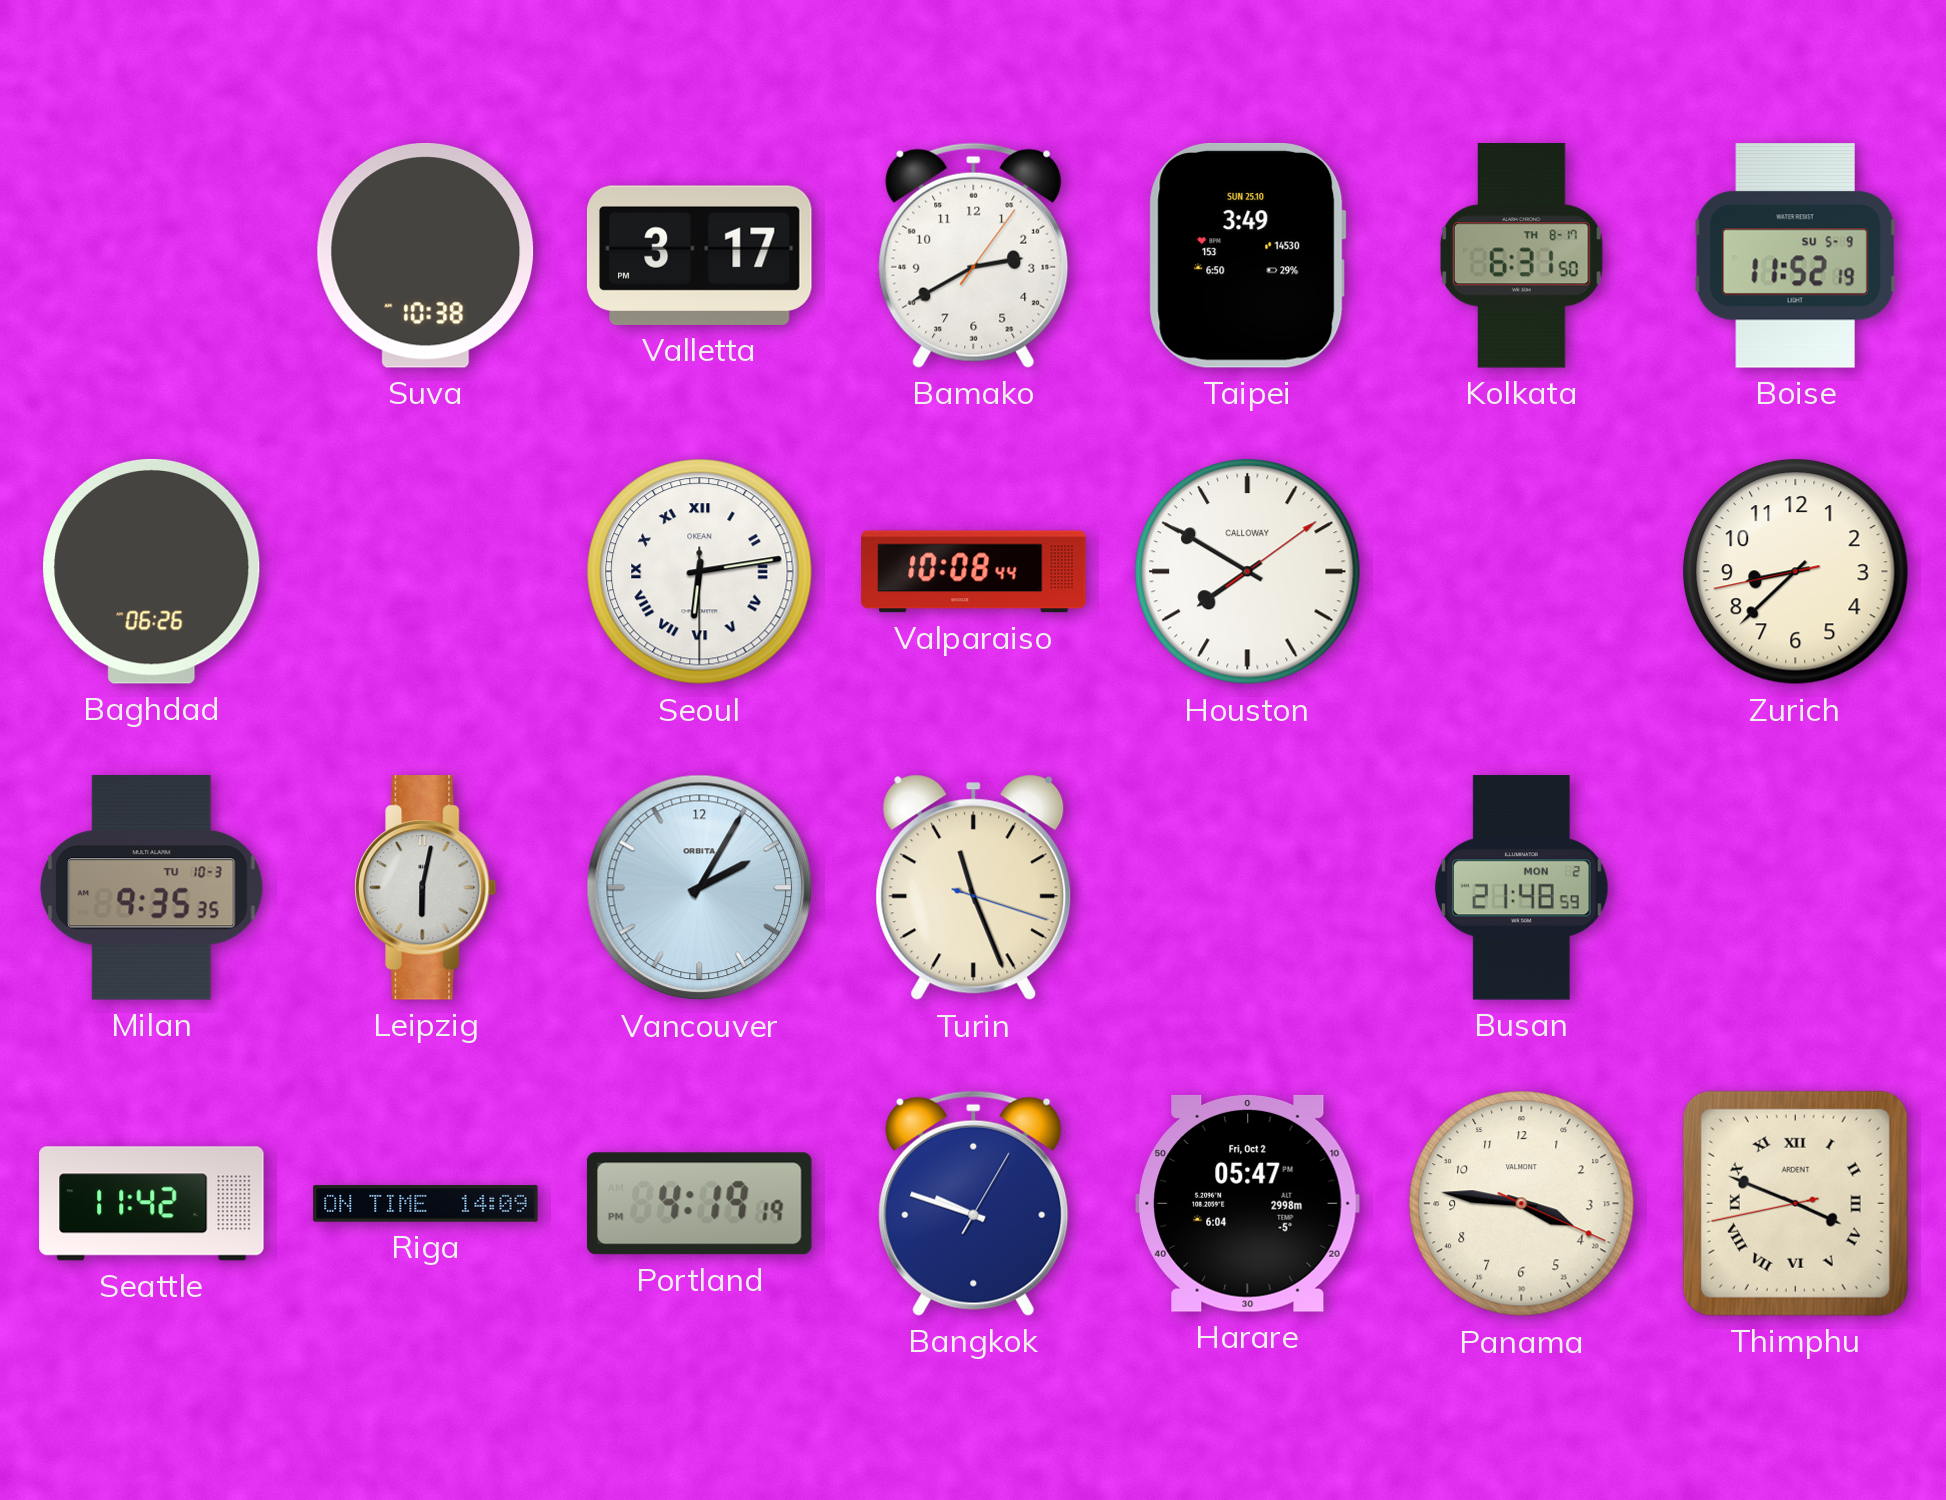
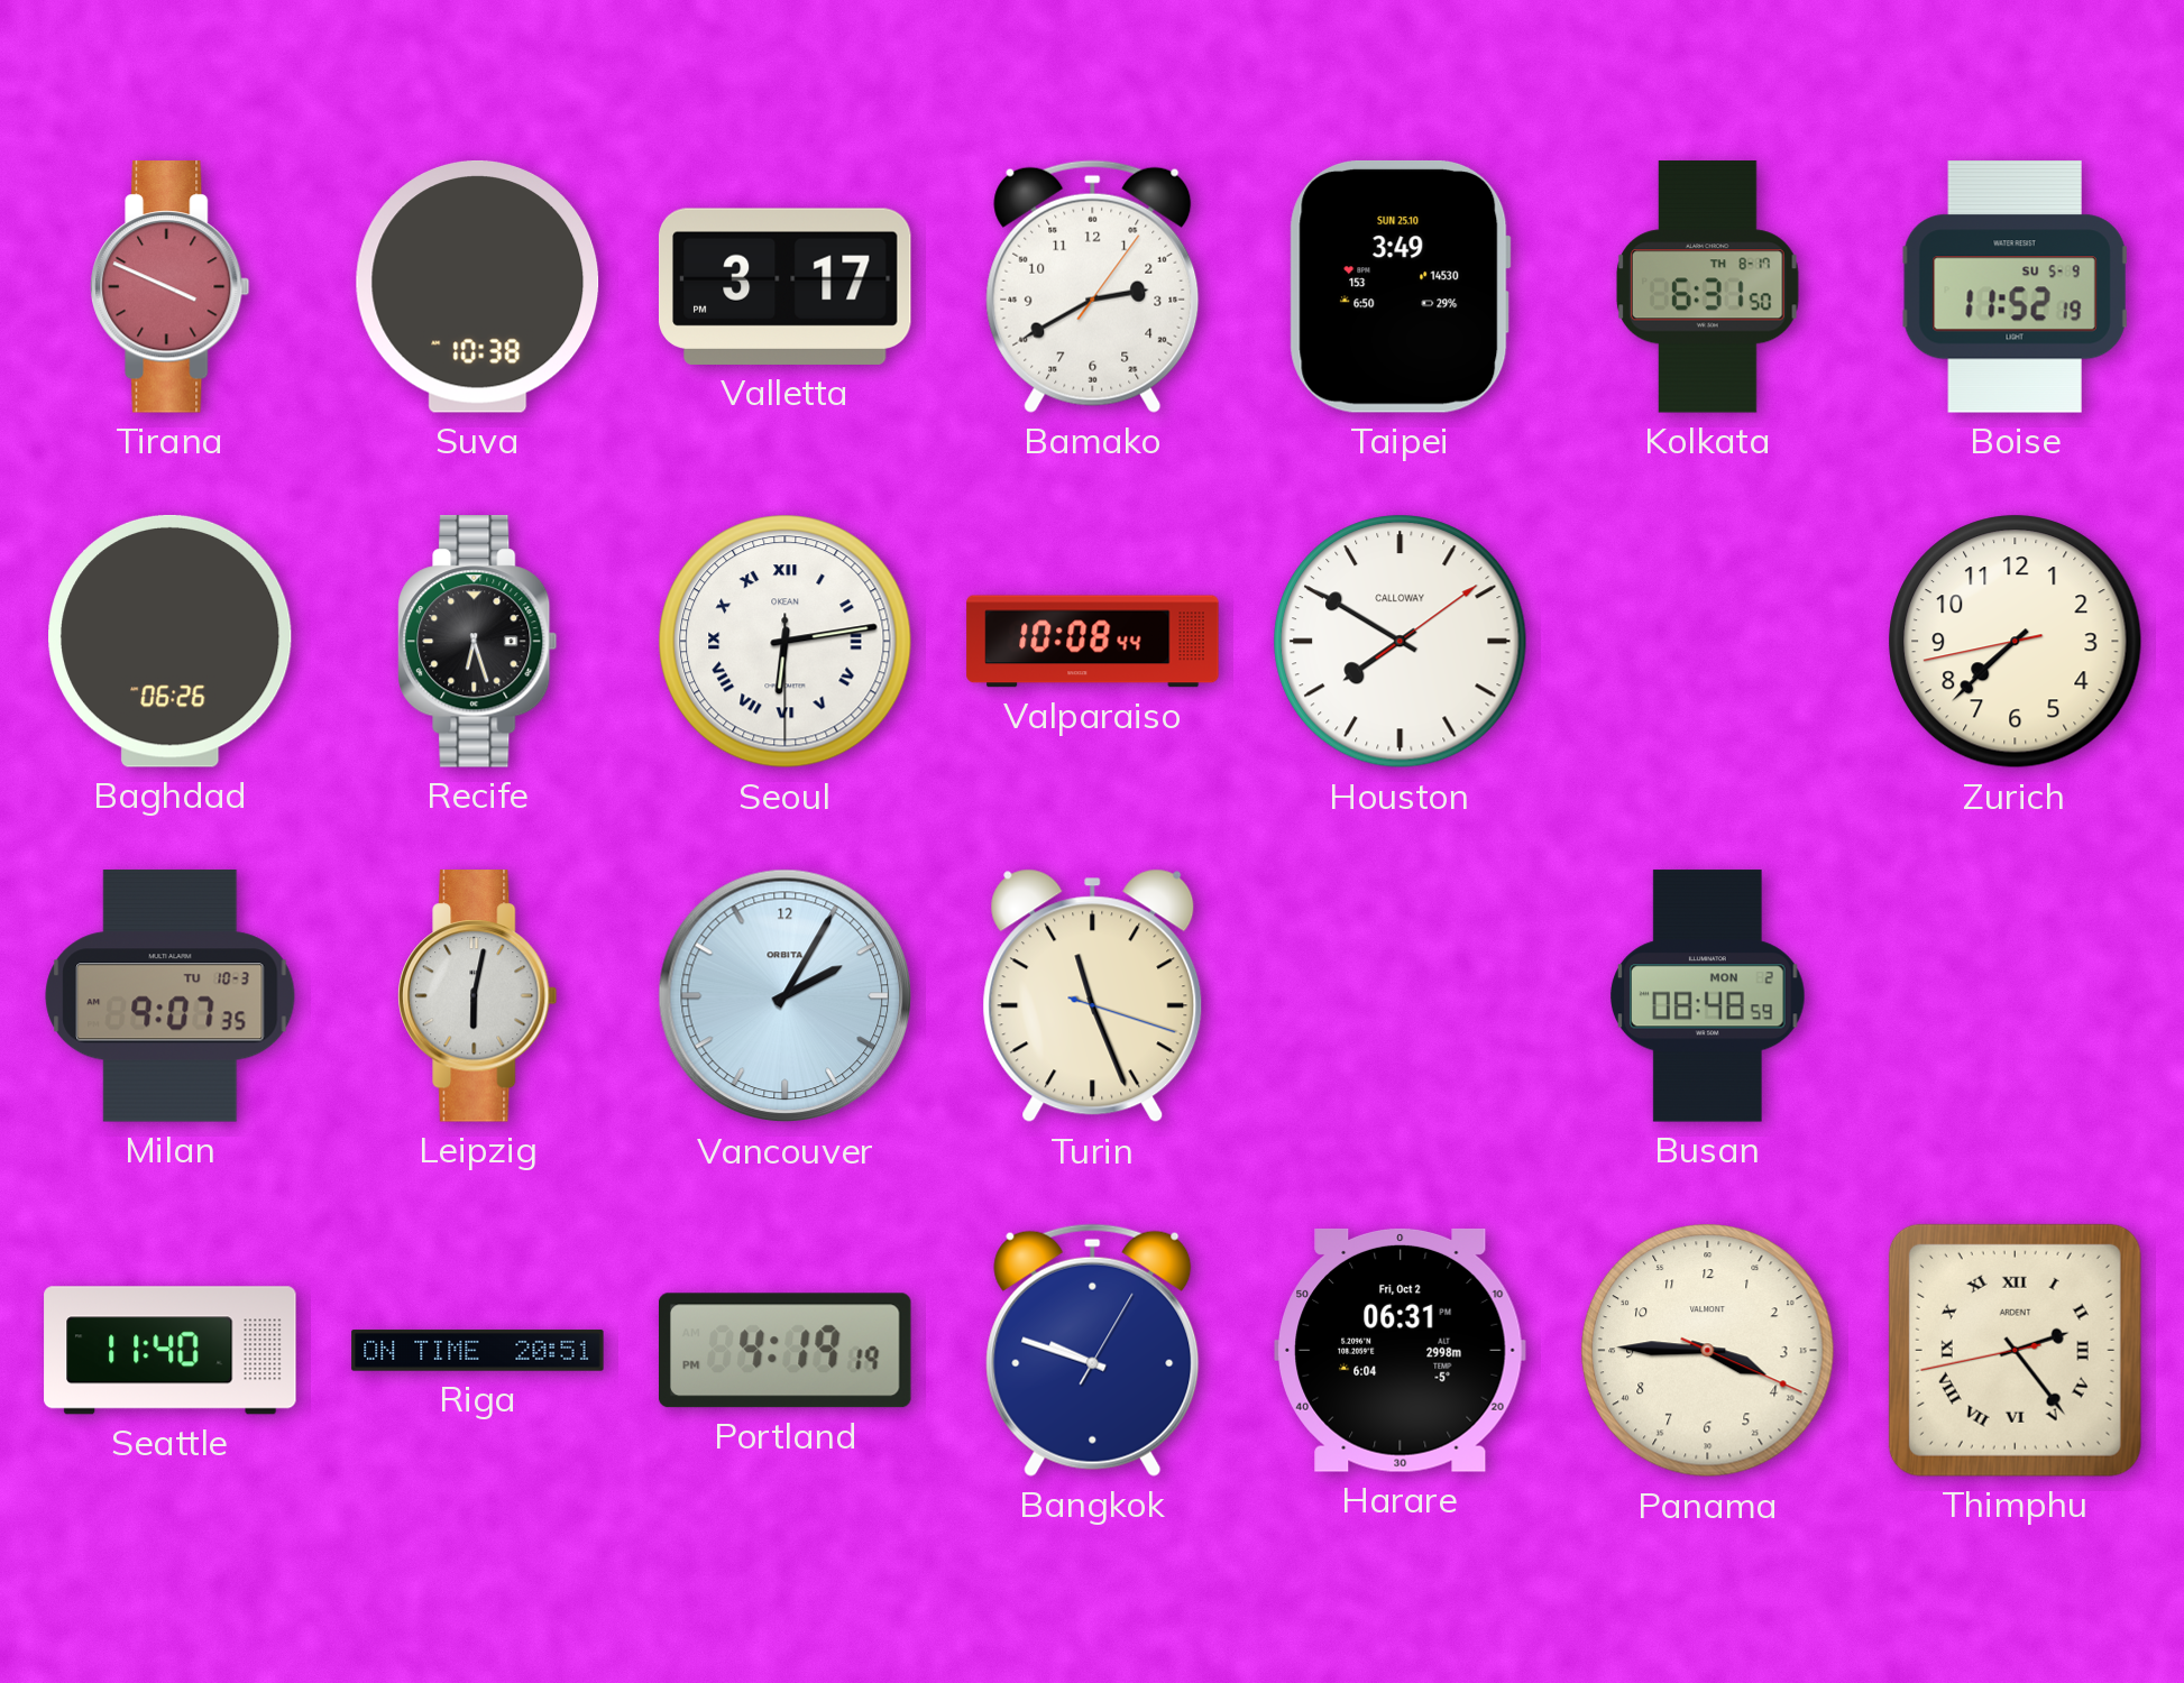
Tirana: none -> 3:49
Recife: none -> 6:27
Zurich: 8:37 -> 7:37
Milan: 9:35 -> 9:07
Busan: 21:48 -> 08:48
Seattle: 11:42 -> 11:40
Riga: 14:09 -> 20:51
Harare: 05:47 -> 06:31
Panama: 3:46 -> 3:45
Thimphu: 3:48 -> 2:23
